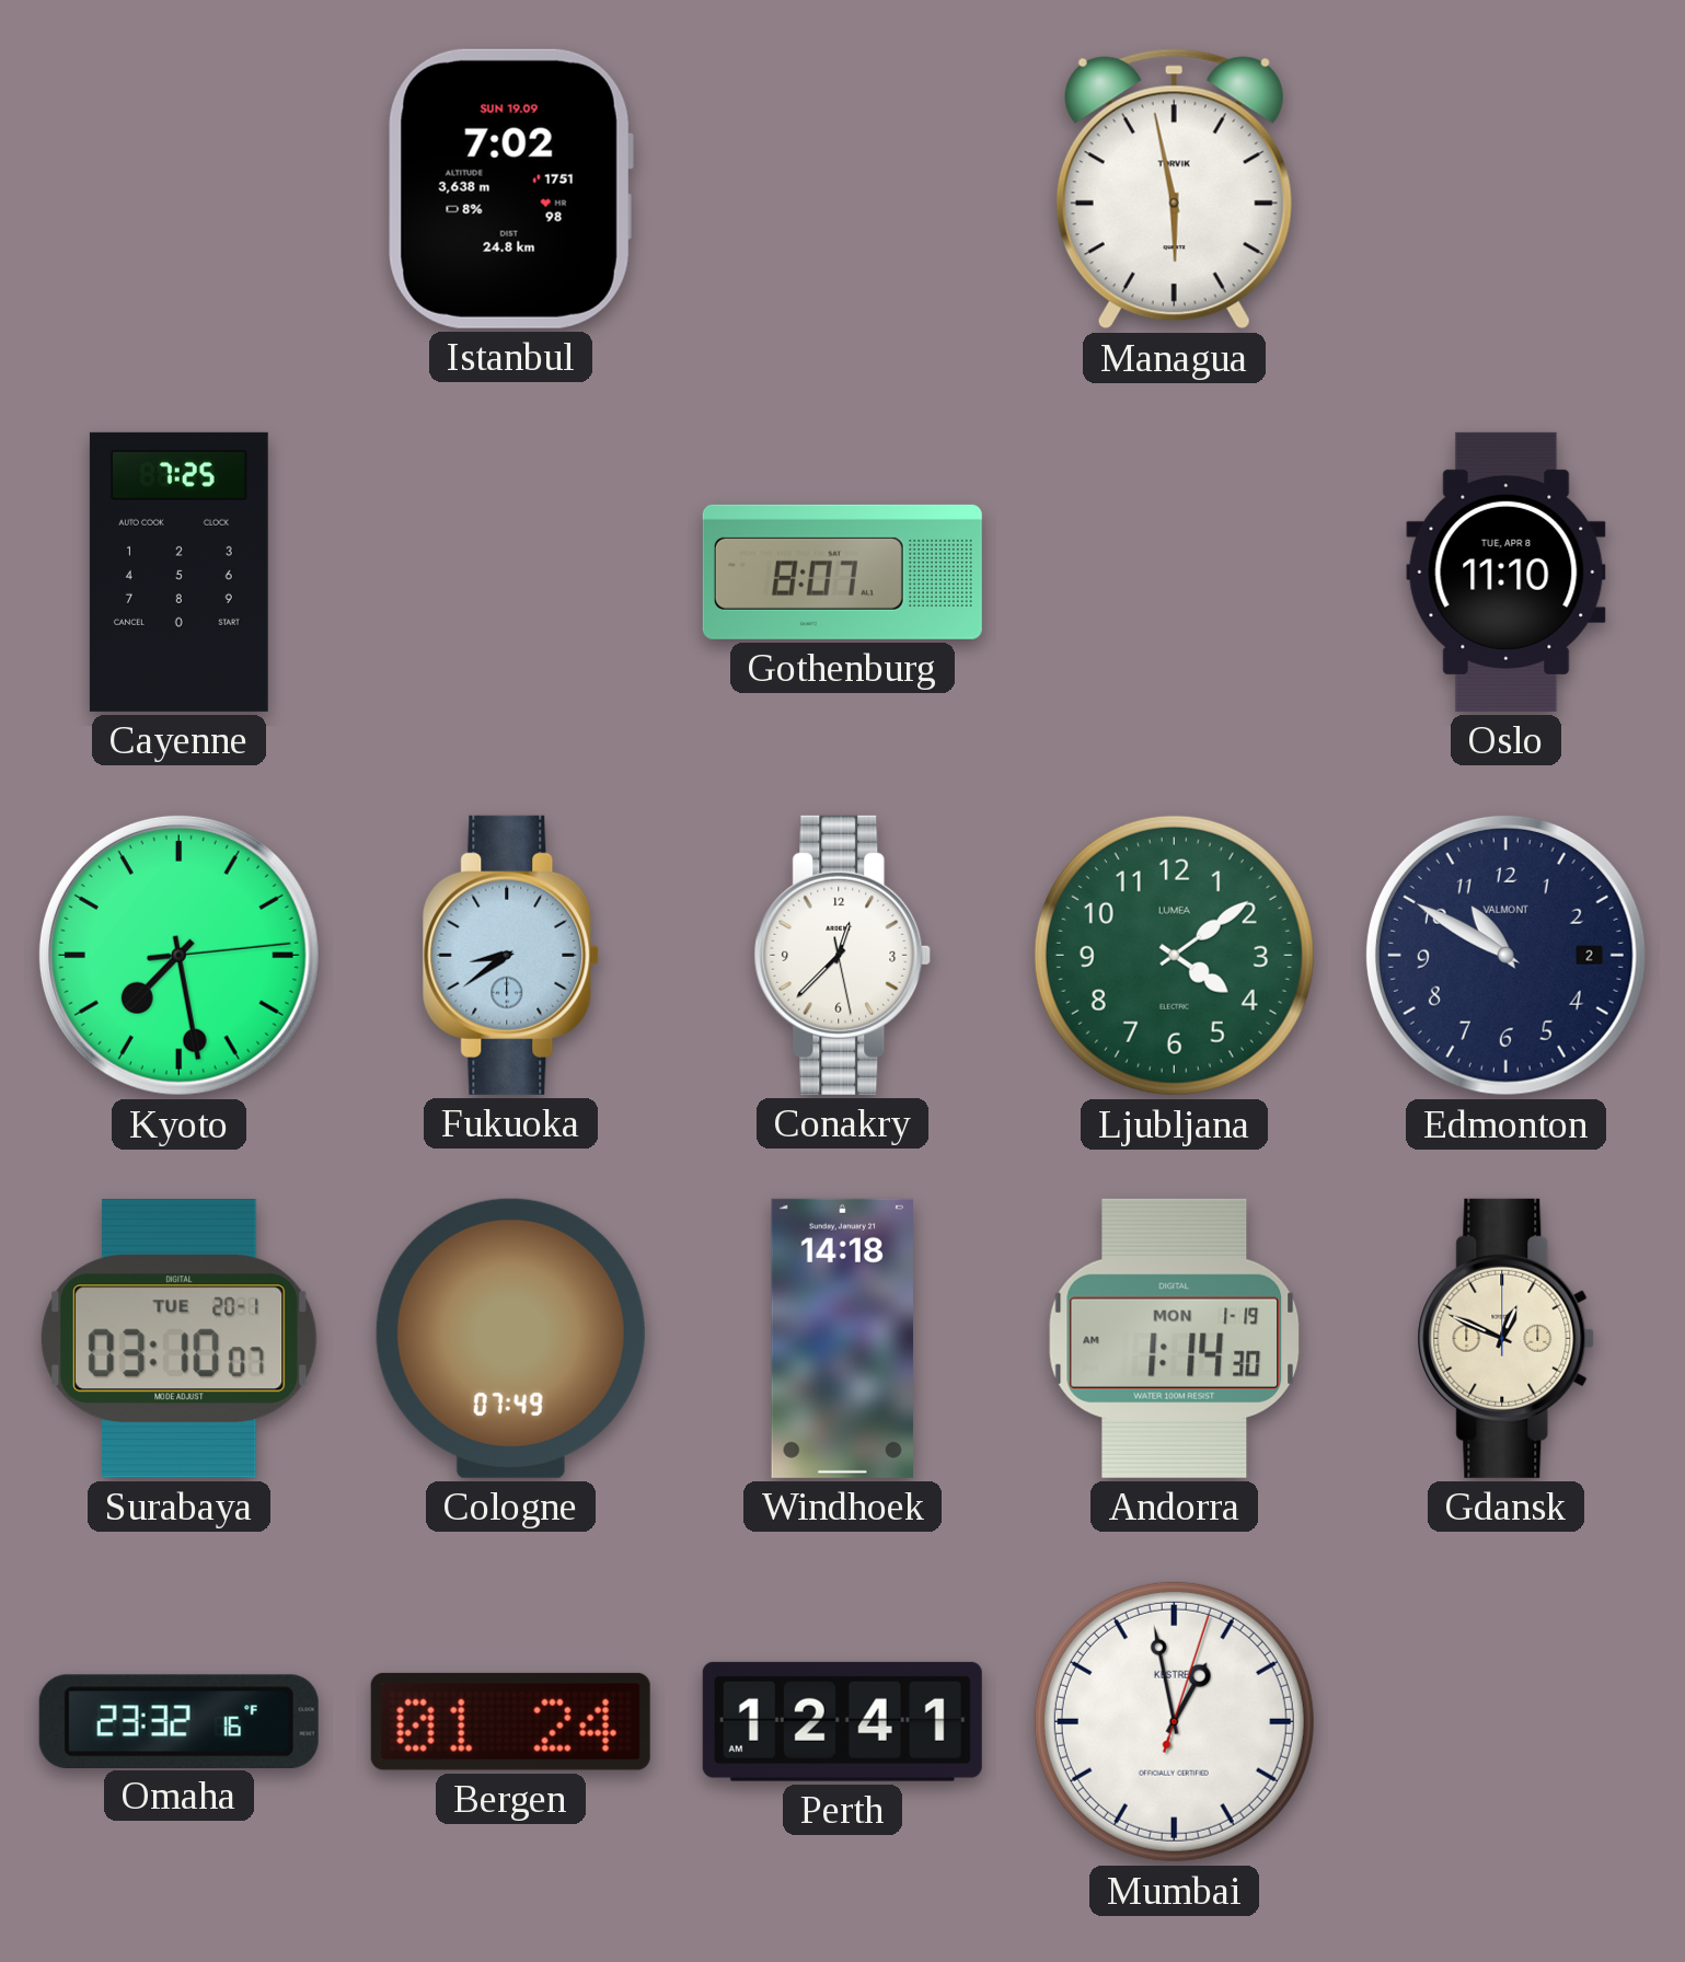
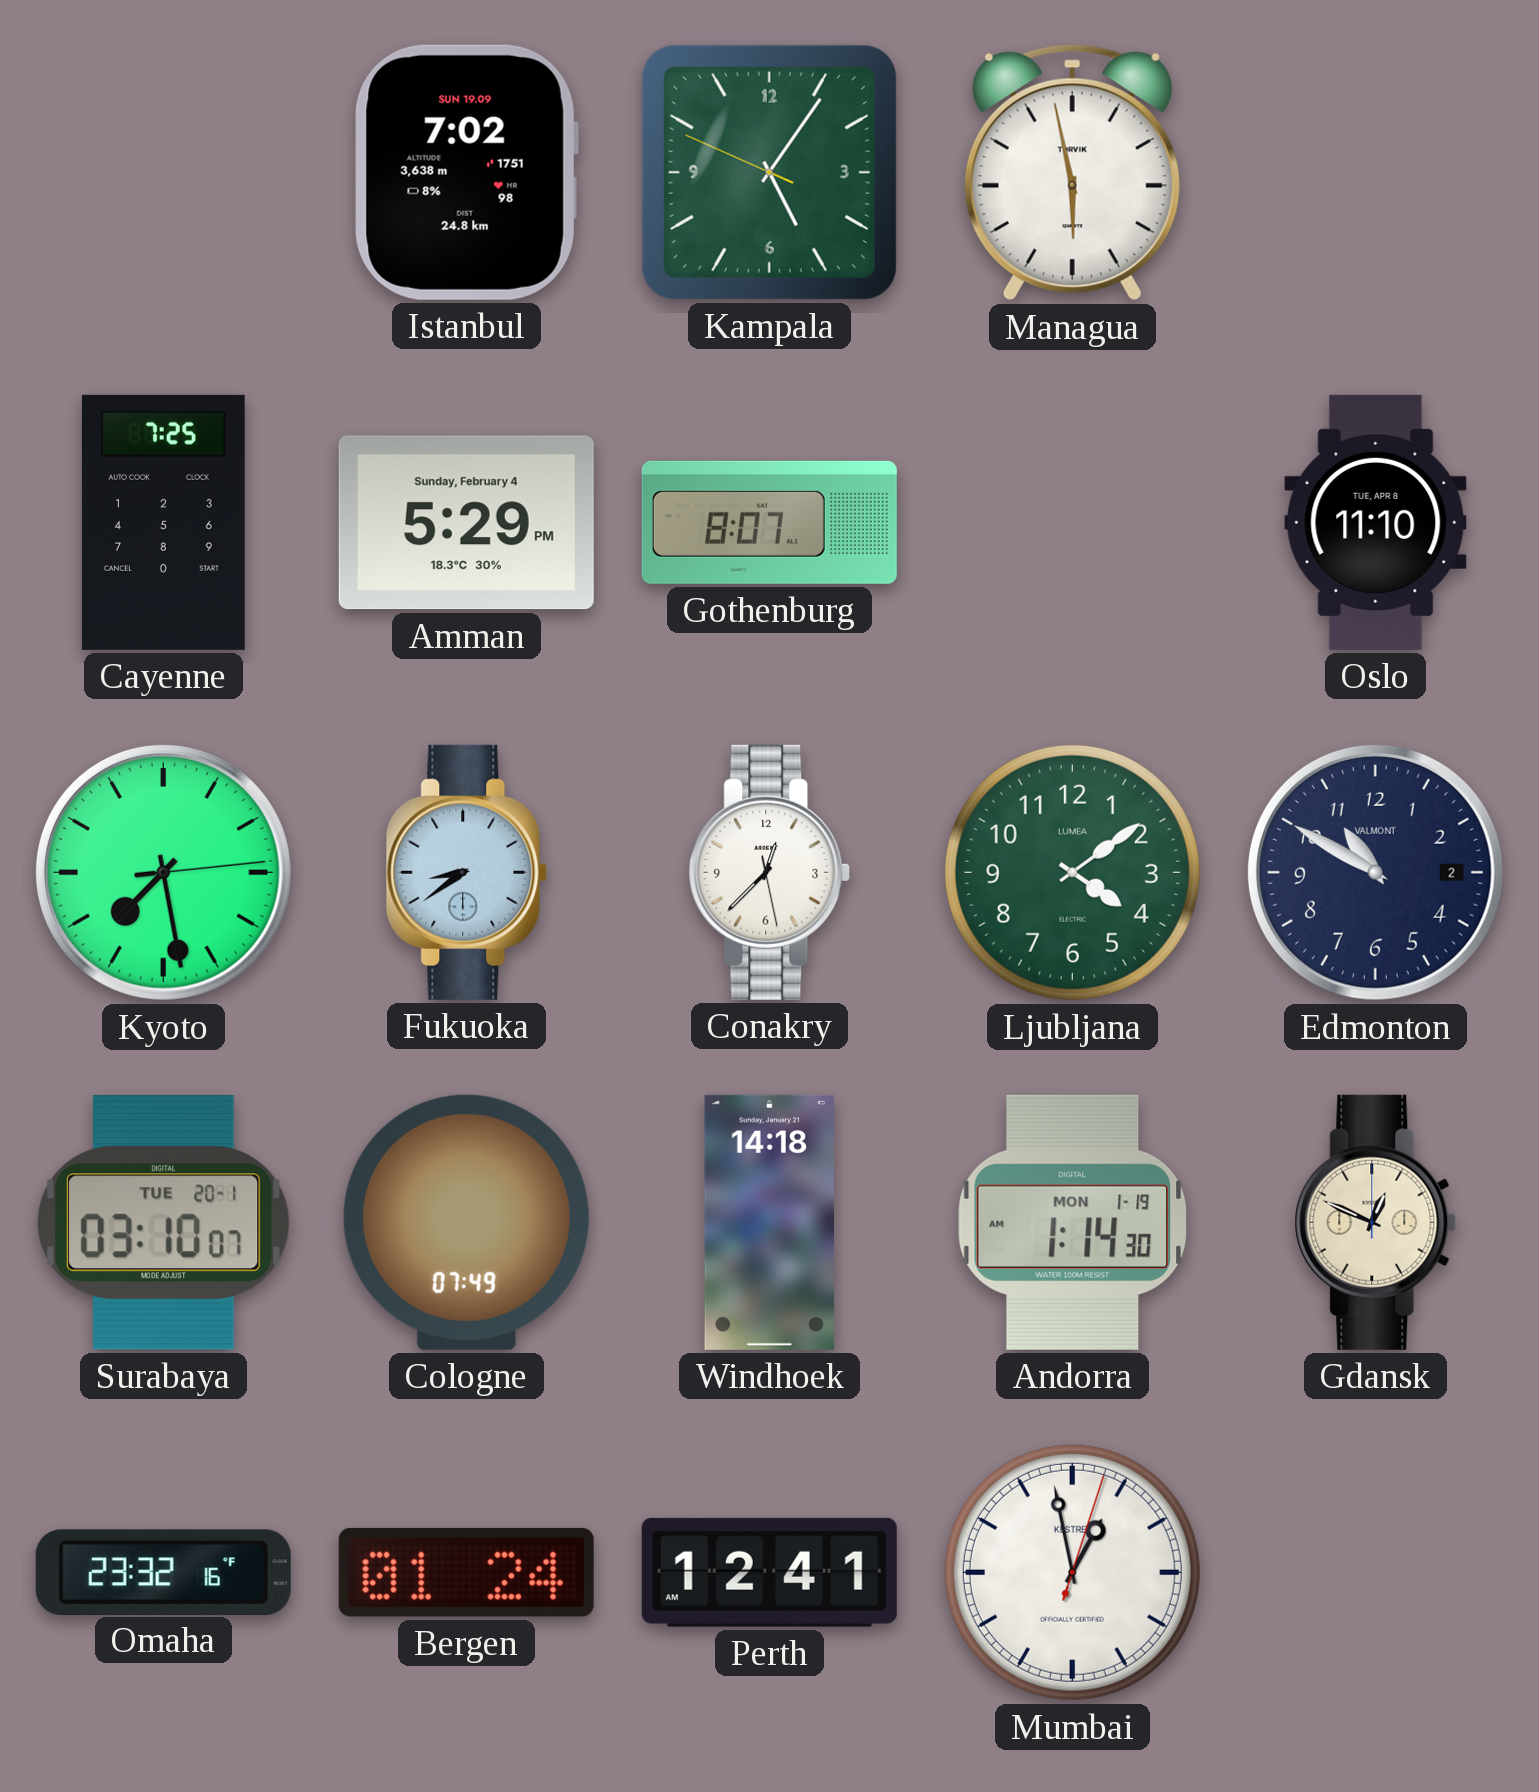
Kampala: none -> 5:05
Amman: none -> 5:29
